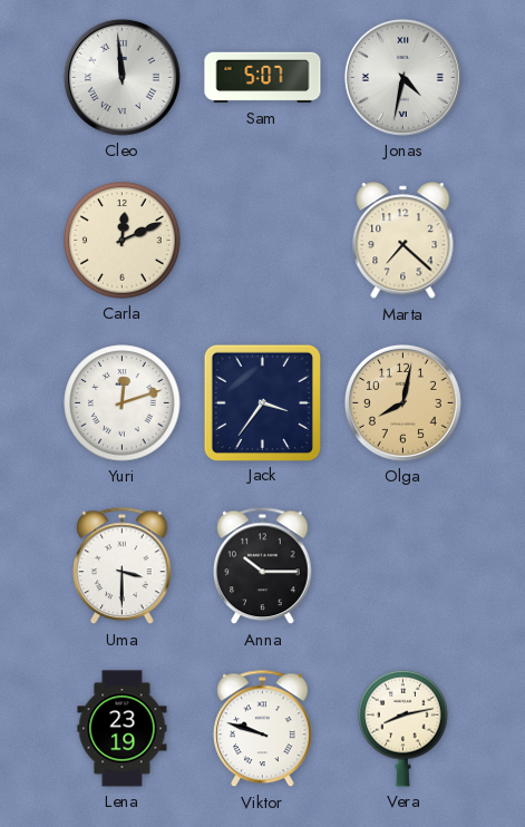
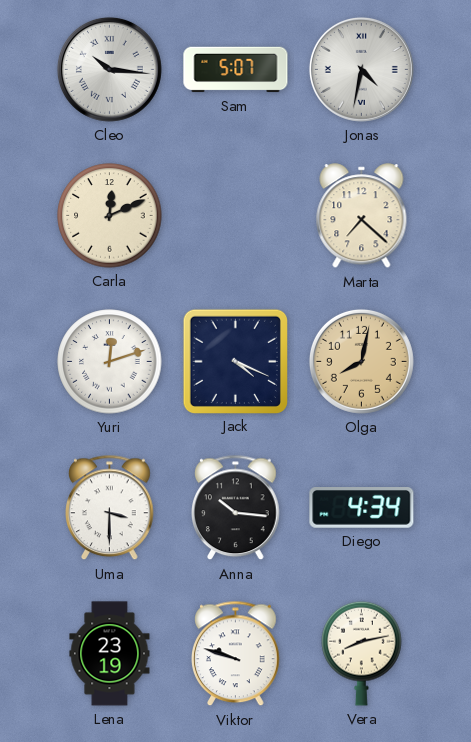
Cleo: 11:59 -> 10:16
Jack: 3:36 -> 4:19
Anna: 10:15 -> 10:16
Diego: none -> 4:34
